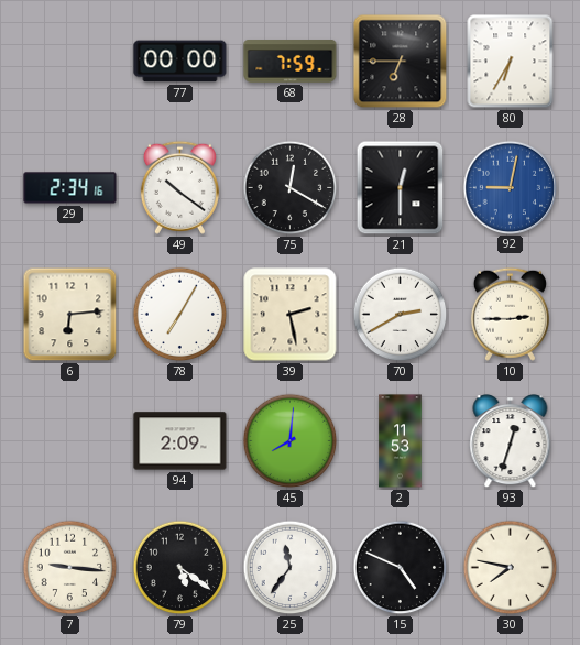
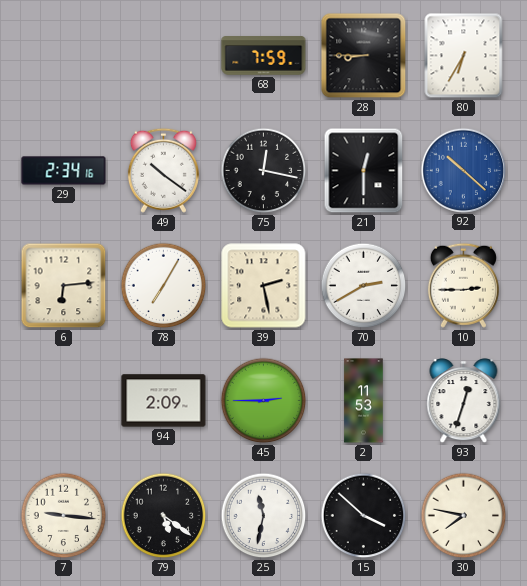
77: 00:00 -> none
28: 6:45 -> 8:45
75: 12:20 -> 12:17
92: 9:02 -> 10:22
45: 8:01 -> 2:45
25: 11:36 -> 11:32
15: 4:49 -> 3:52
